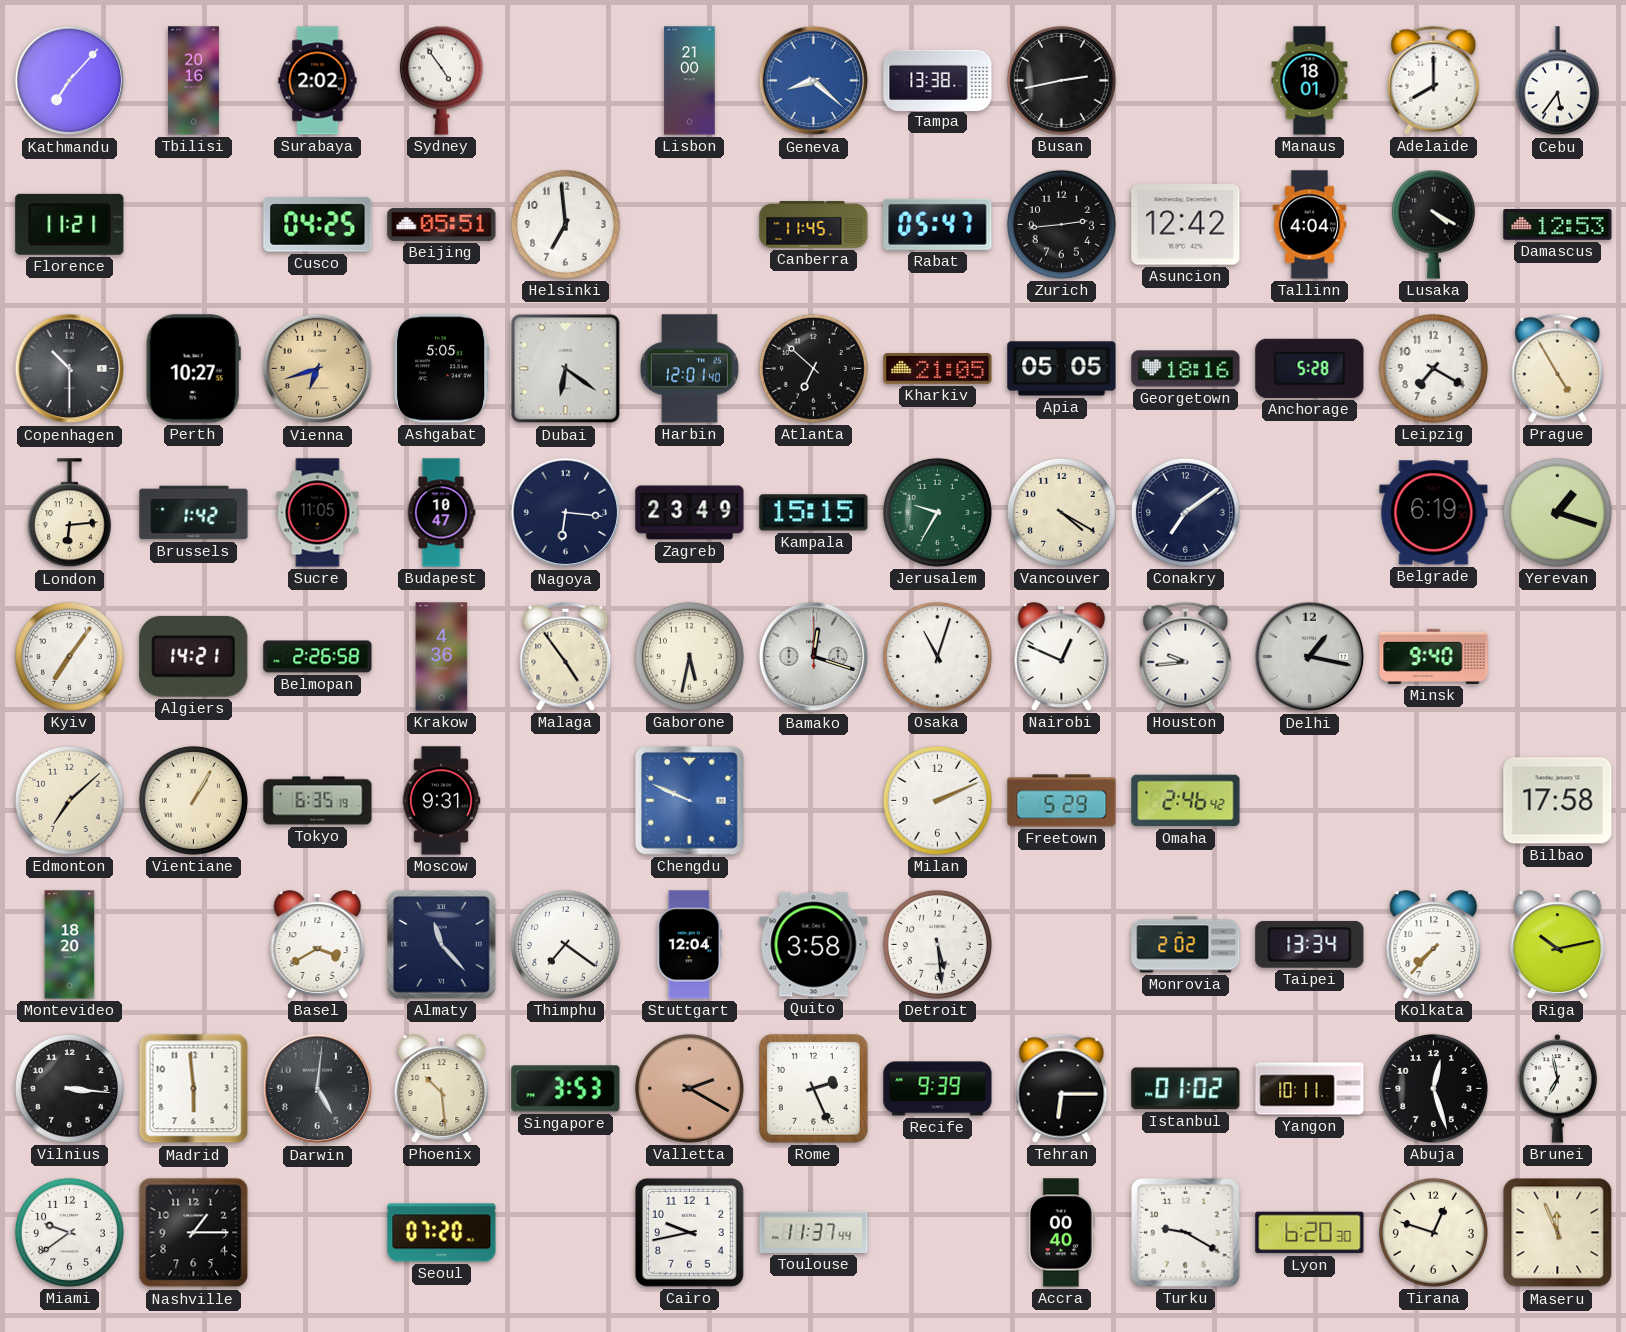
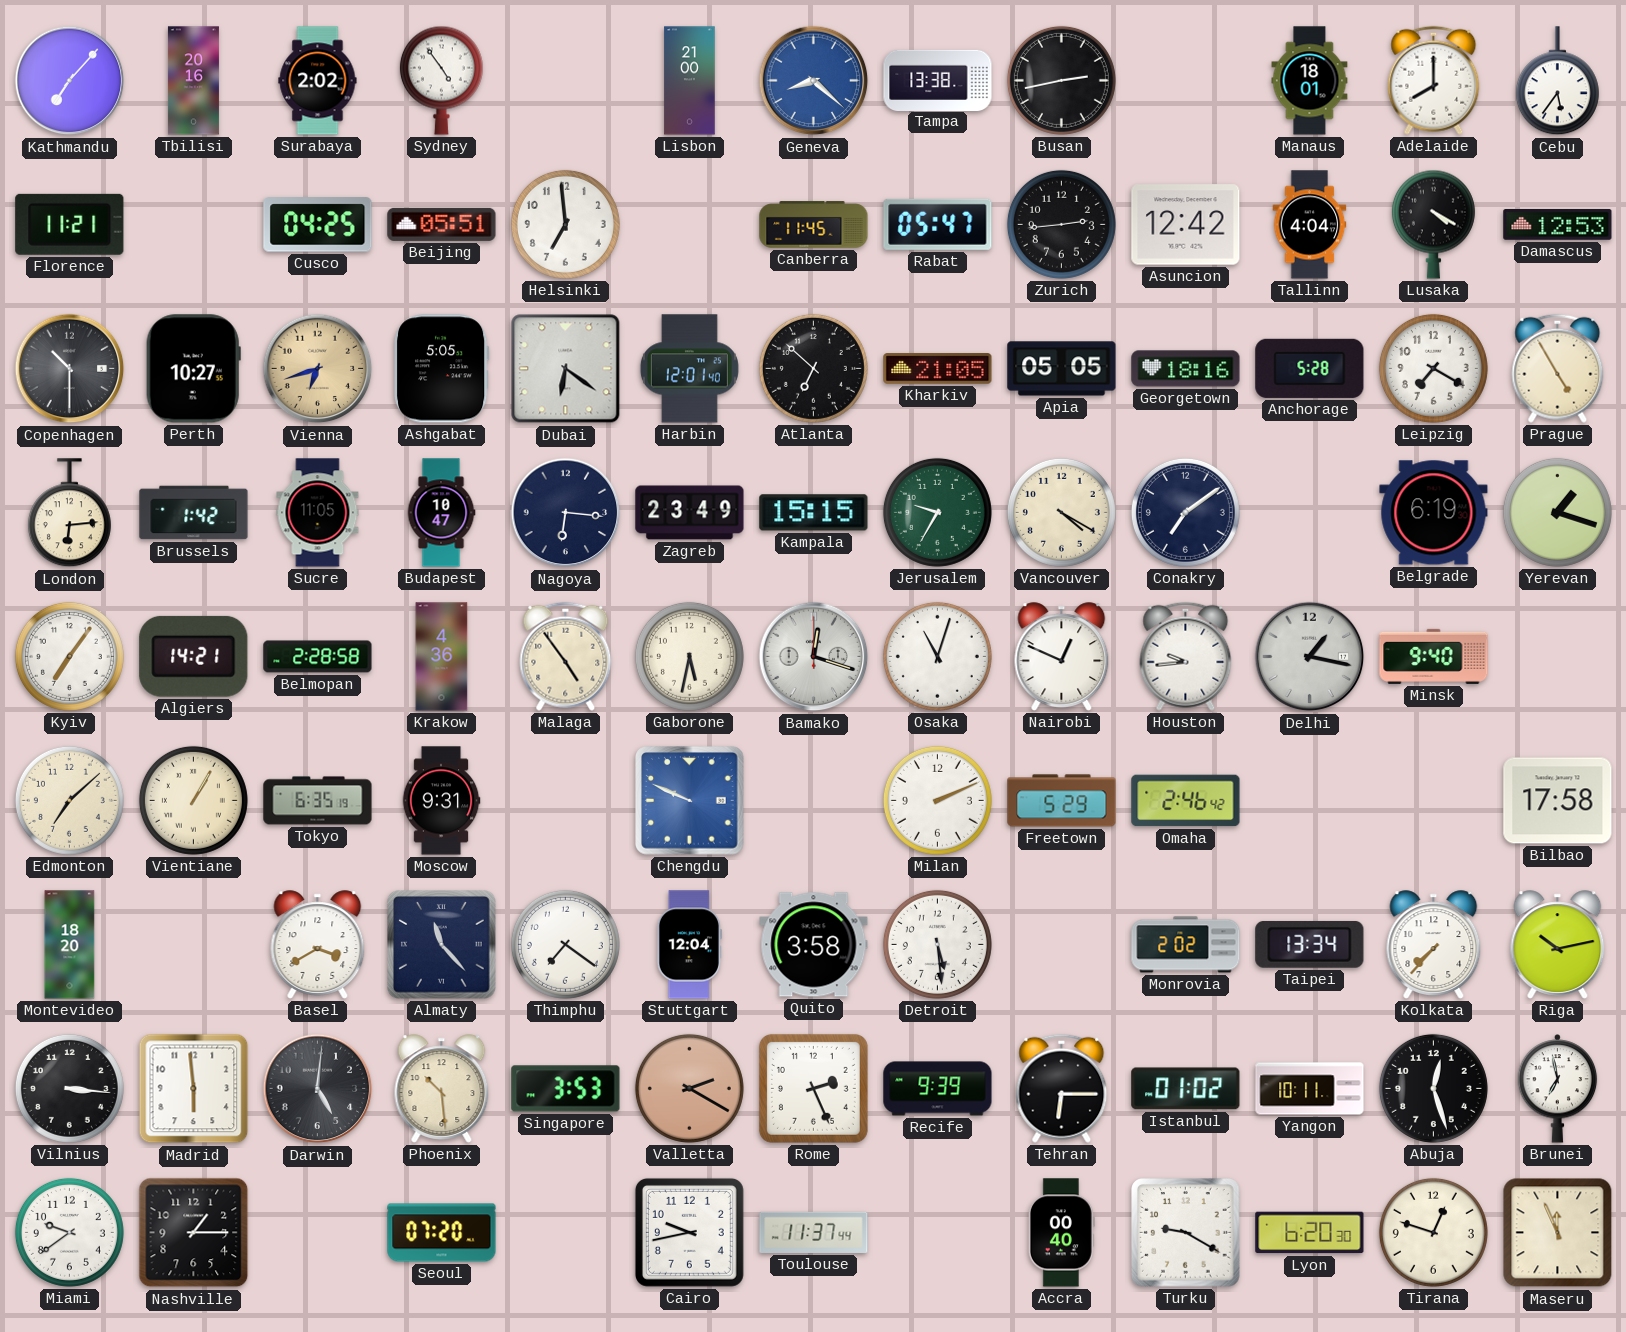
Belmopan: 2:26 -> 2:28
